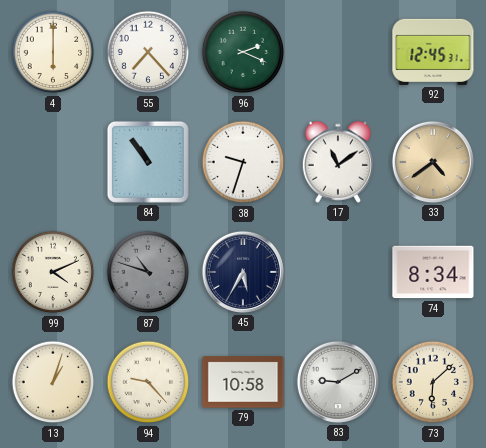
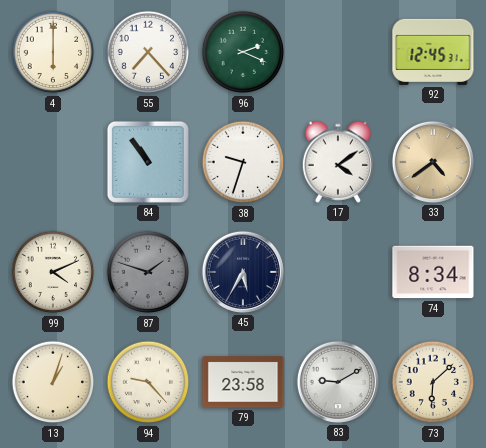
17: 11:09 -> 4:09
87: 10:48 -> 1:48
79: 10:58 -> 23:58
